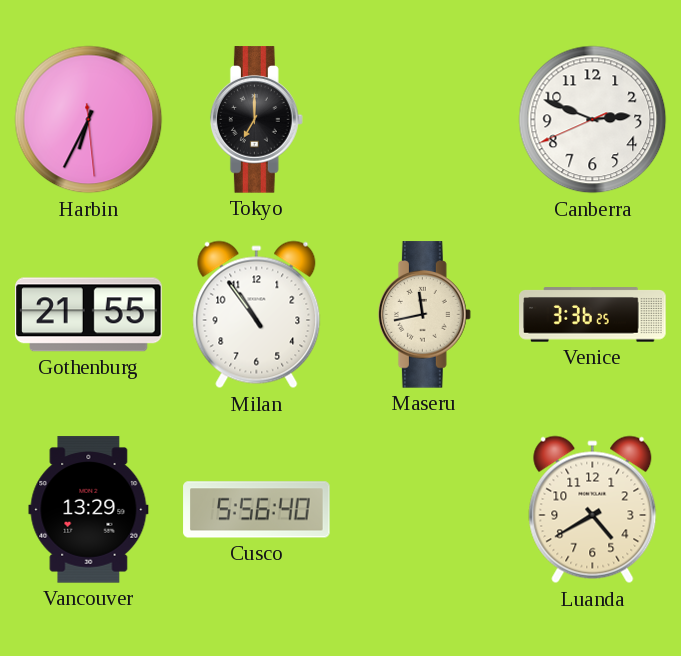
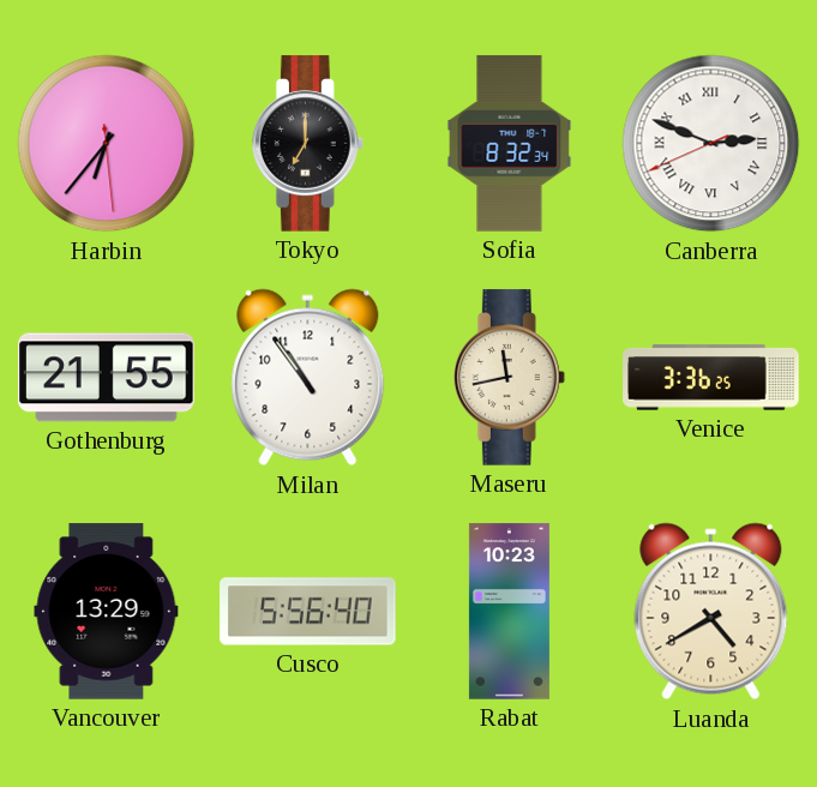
Harbin: 6:34 -> 6:36
Sofia: none -> 8:32
Canberra numerals: Arabic -> Roman
Rabat: none -> 10:23
